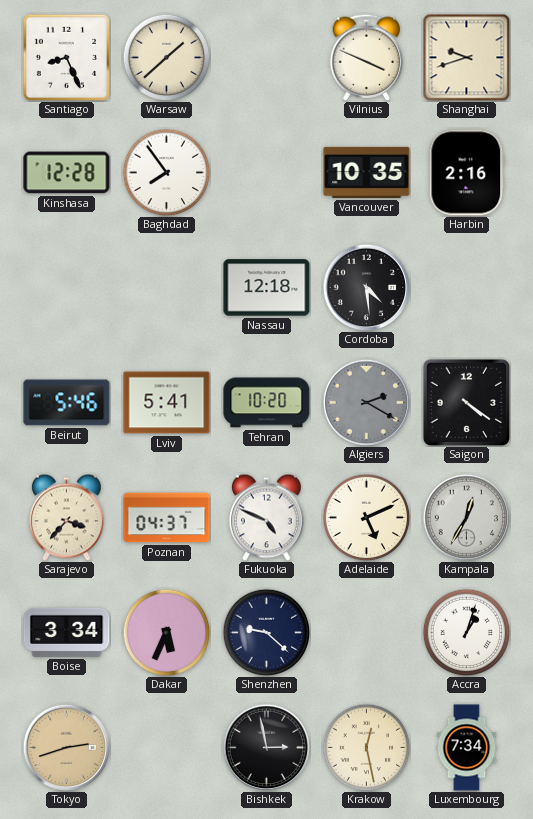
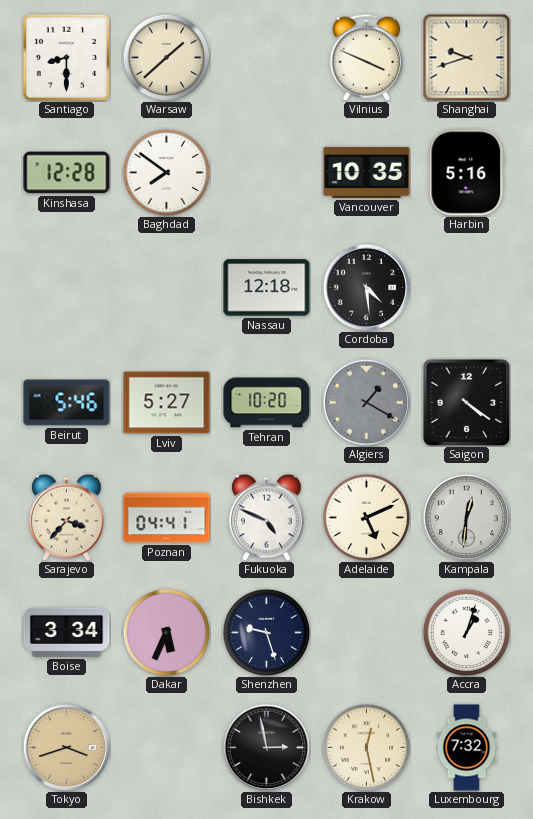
Santiago: 8:26 -> 8:30
Baghdad: 7:54 -> 7:51
Harbin: 2:16 -> 5:16
Lviv: 5:41 -> 5:27
Algiers: 2:20 -> 1:20
Poznan: 04:37 -> 04:41
Kampala: 12:35 -> 12:31
Shenzhen: 9:22 -> 9:27
Tokyo: 2:42 -> 3:42
Luxembourg: 7:34 -> 7:32
